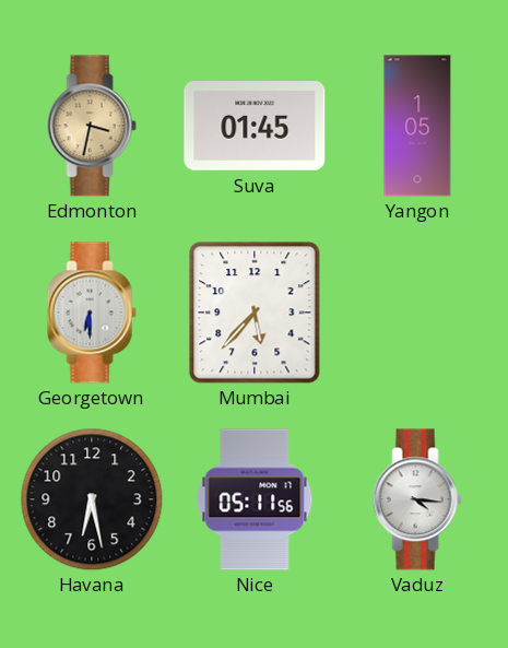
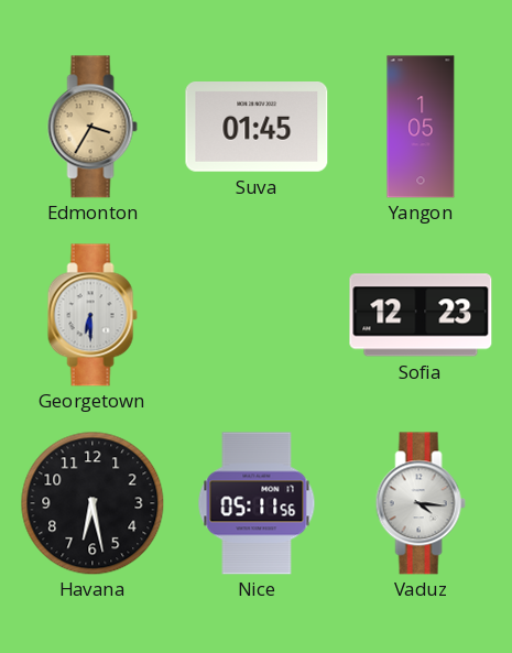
Edmonton: 3:32 -> 3:35
Mumbai: 5:37 -> none
Sofia: none -> 12:23
